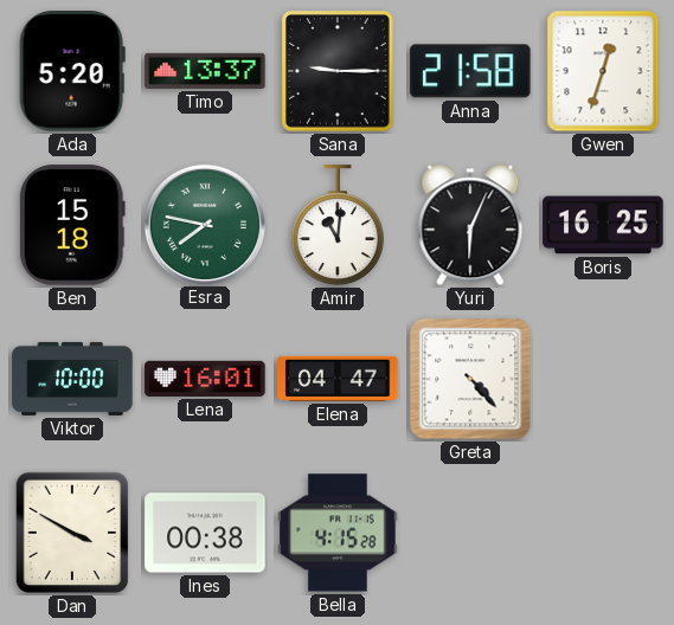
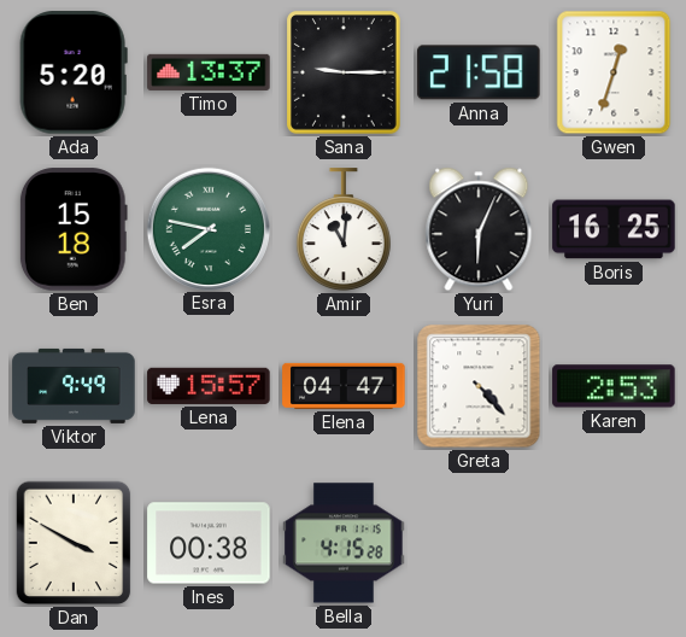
Viktor: 10:00 -> 9:49
Lena: 16:01 -> 15:57
Karen: none -> 2:53
